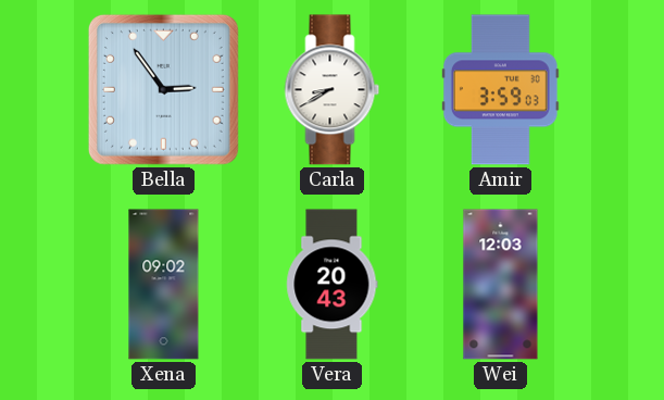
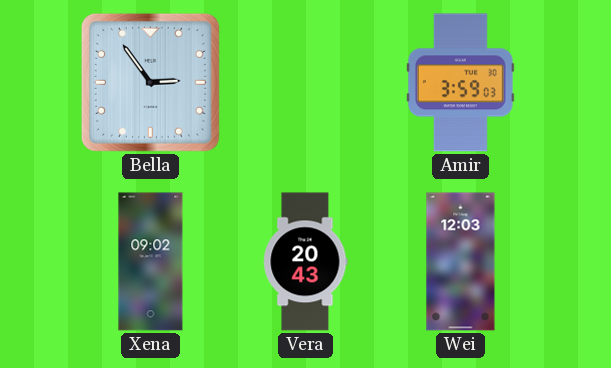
Carla: 8:40 -> none
